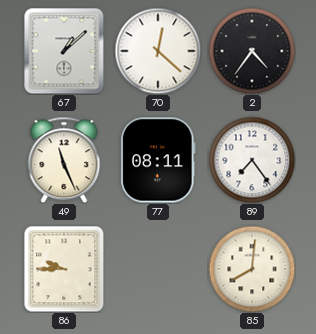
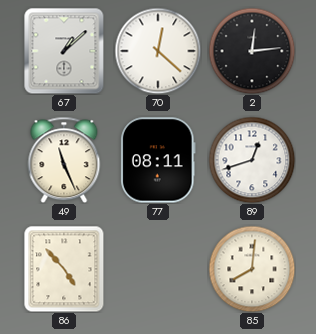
2: 4:36 -> 12:14
89: 7:24 -> 12:42
86: 9:45 -> 4:53
